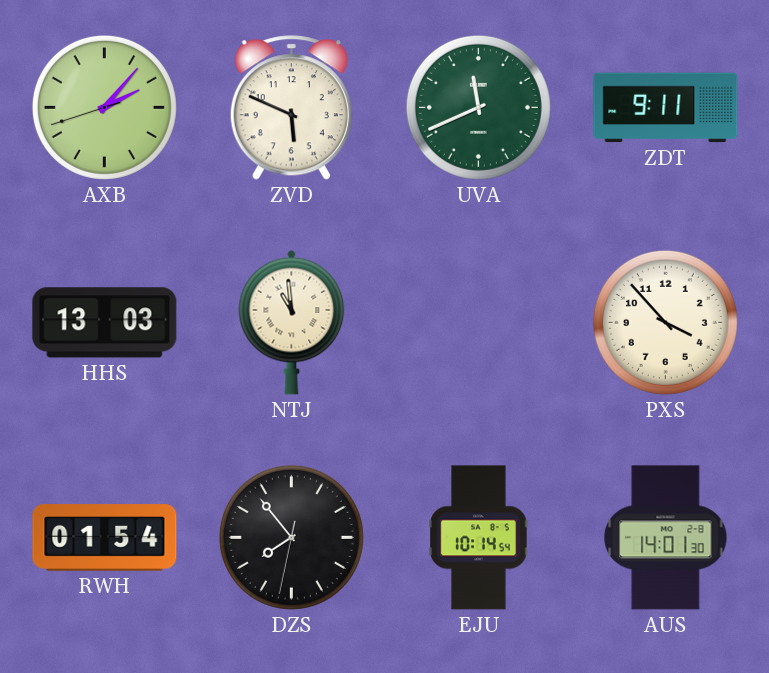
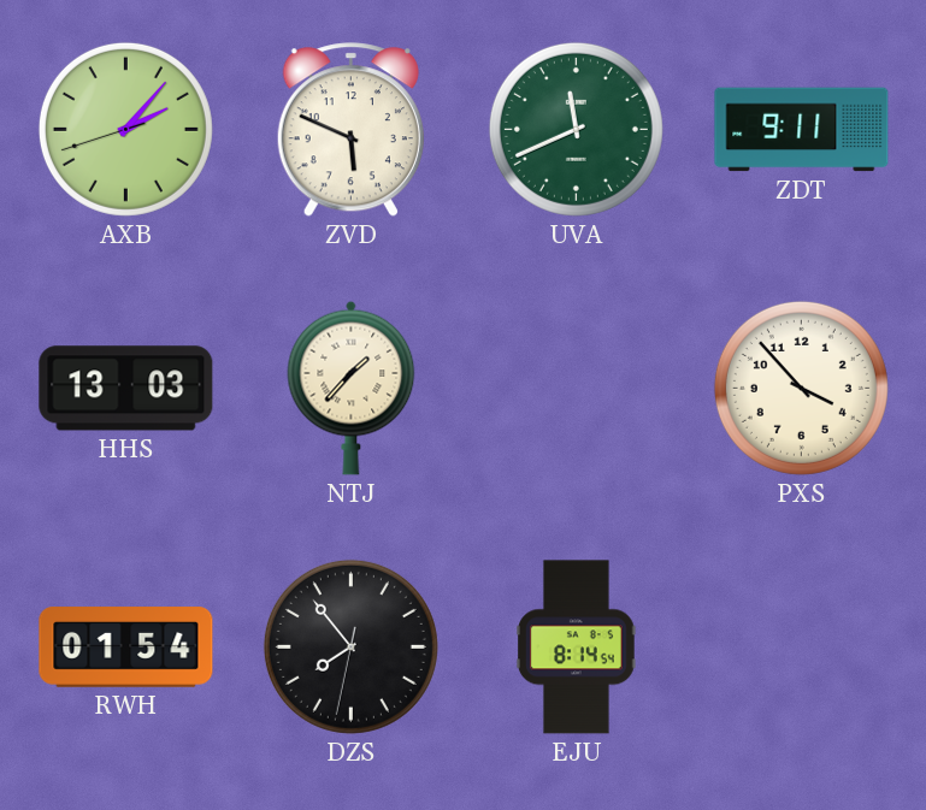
NTJ: 10:59 -> 1:37
EJU: 10:14 -> 8:14
AUS: 14:01 -> none
